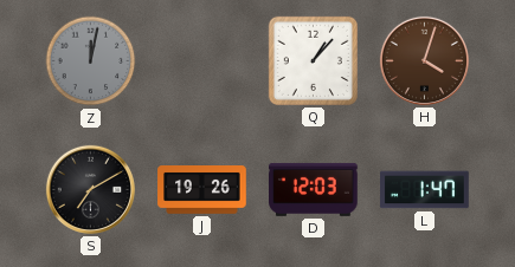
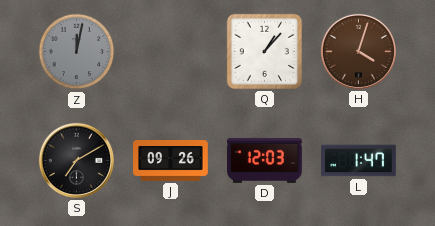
J: 19:26 -> 09:26
